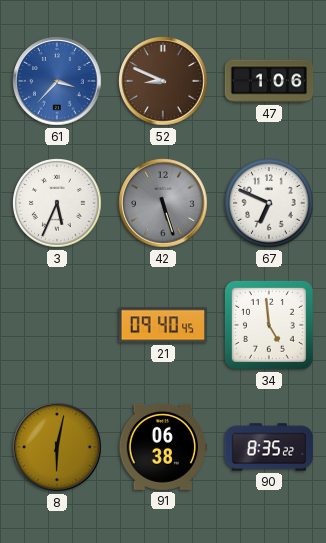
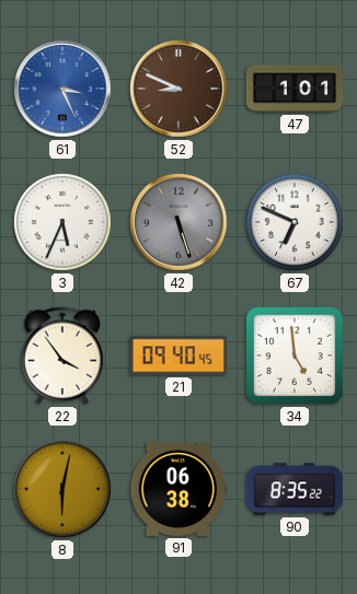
61: 3:37 -> 3:26
47: 1:06 -> 1:01
22: none -> 3:54
